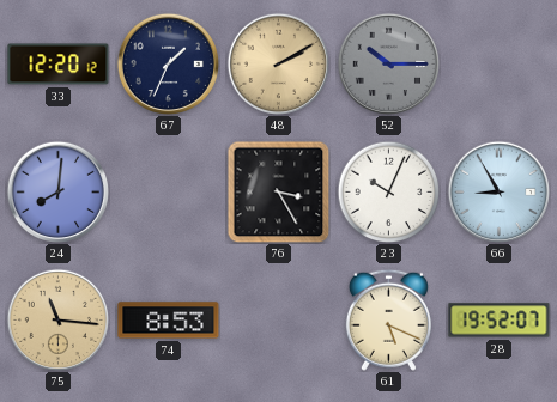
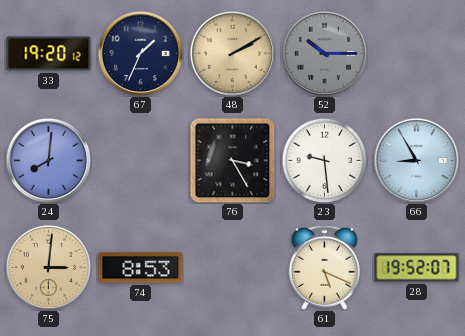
33: 12:20 -> 19:20
23: 10:04 -> 9:29
75: 11:16 -> 3:01
